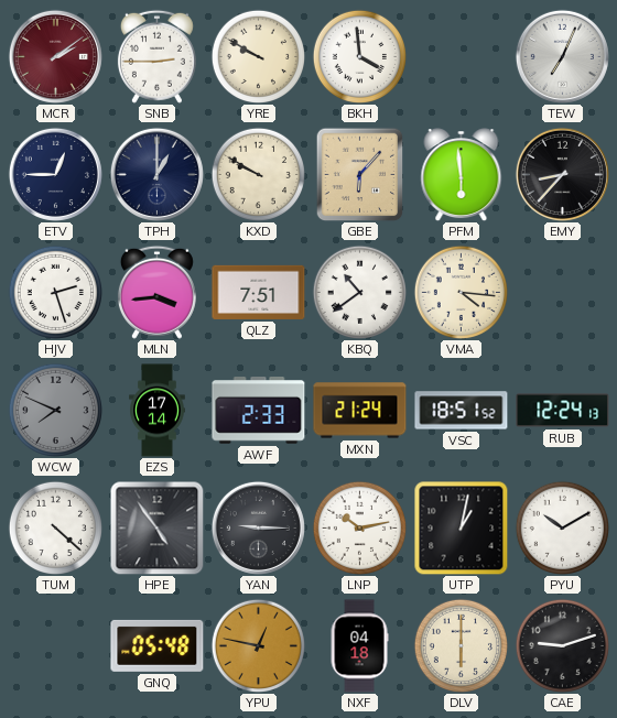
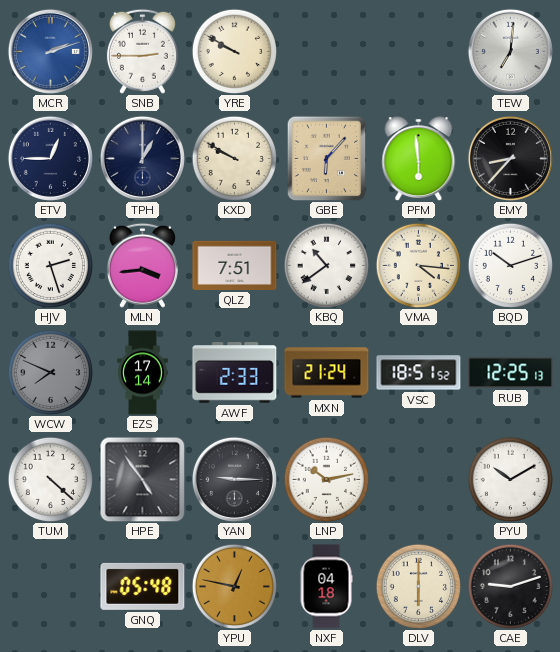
MCR: 2:09 -> 2:12
MCR dial: burgundy -> blue
BKH: 3:59 -> none
TEW: 7:04 -> 7:01
BQD: none -> 10:12
RUB: 12:24 -> 12:25
UTP: 1:02 -> none
